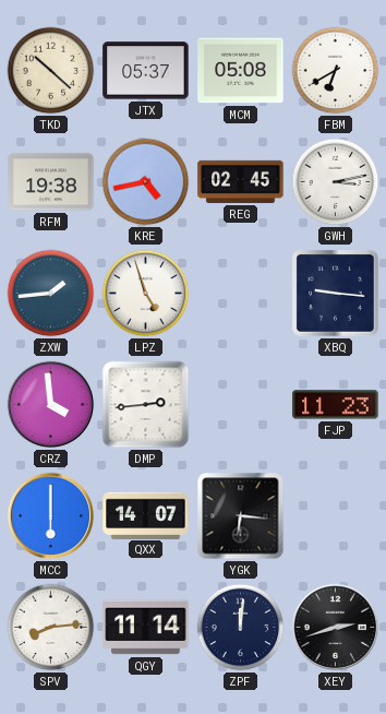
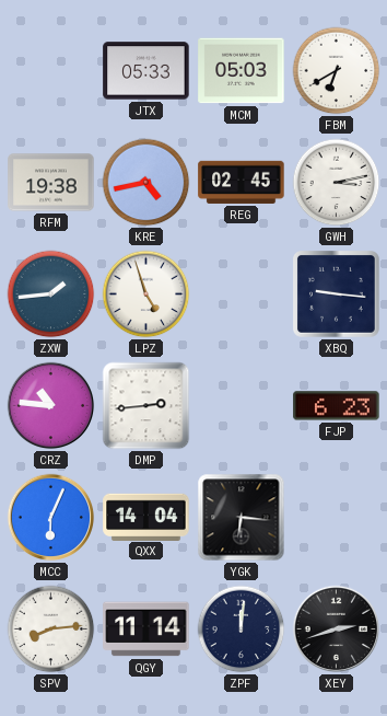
TKD: 10:22 -> none
JTX: 05:37 -> 05:33
MCM: 05:08 -> 05:03
CRZ: 3:59 -> 10:46
FJP: 11:23 -> 6:23
MCC: 6:00 -> 6:04
QXX: 14:07 -> 14:04
